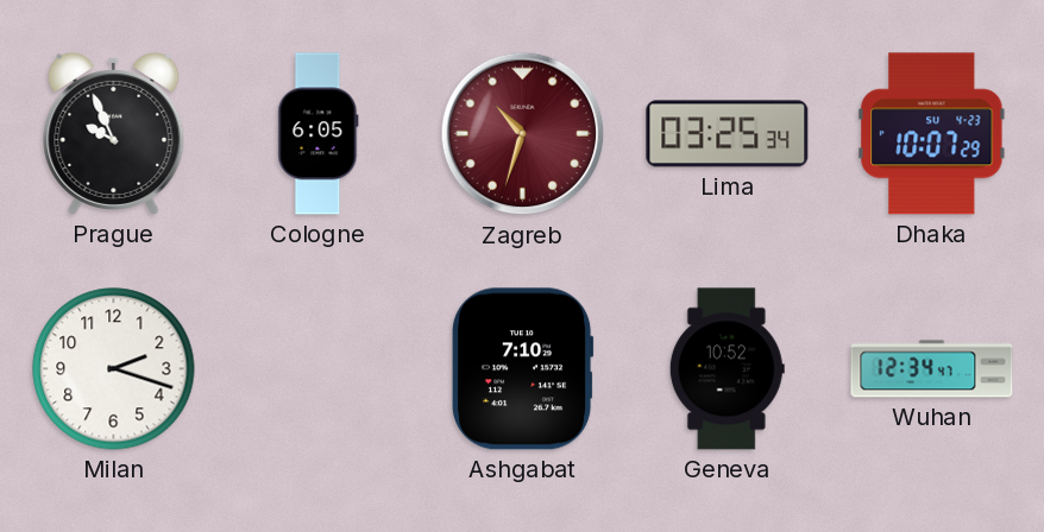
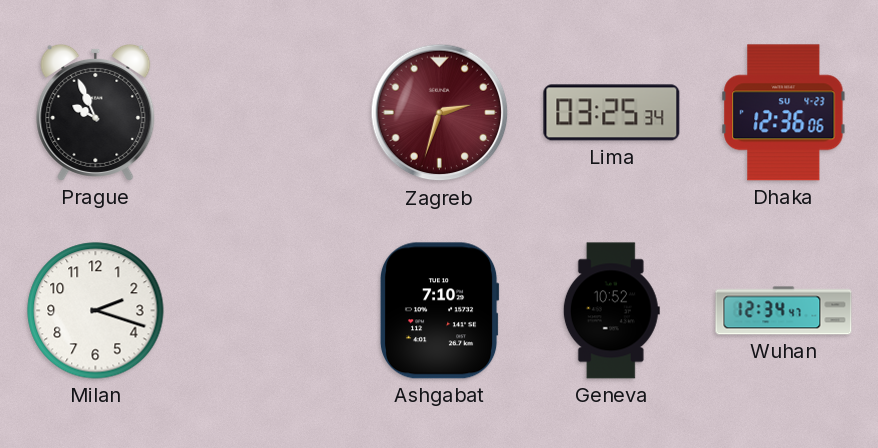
Cologne: 6:05 -> none
Zagreb: 10:33 -> 2:33
Dhaka: 10:07 -> 12:36
